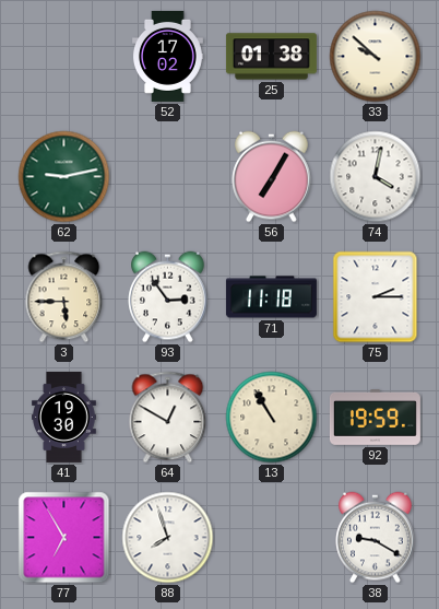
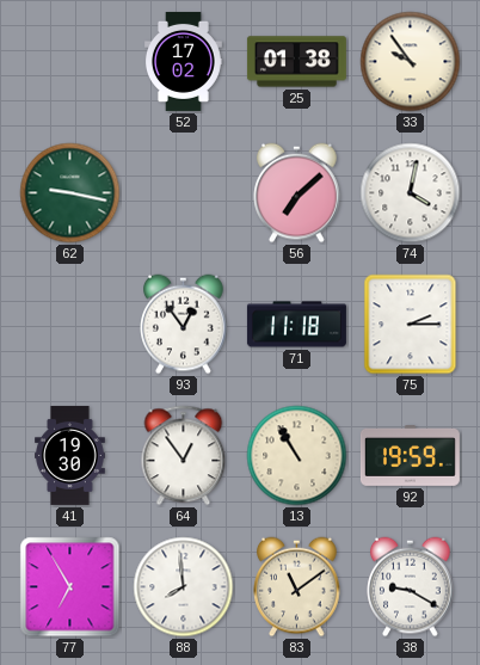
33: 9:52 -> 9:54
62: 9:13 -> 9:17
56: 7:05 -> 7:08
3: 5:45 -> none
93: 2:54 -> 12:54
64: 12:50 -> 12:54
88: 7:57 -> 7:59
83: none -> 11:09
